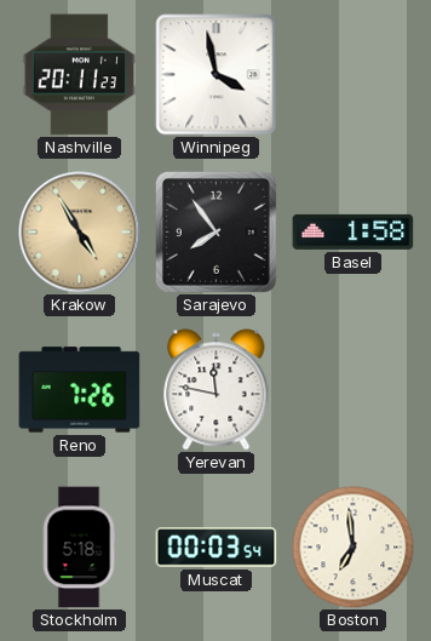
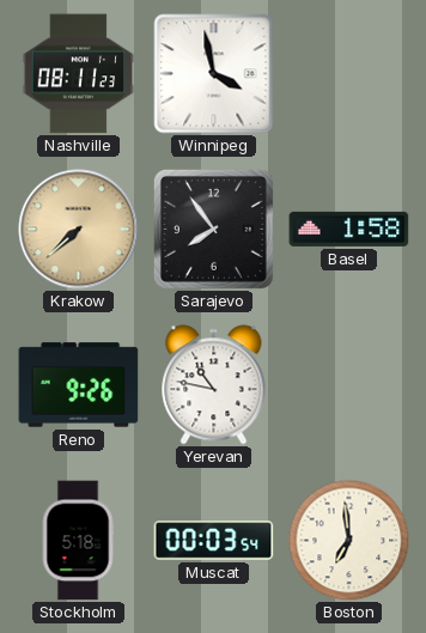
Nashville: 20:11 -> 08:11
Krakow: 4:55 -> 7:38
Reno: 7:26 -> 9:26
Yerevan: 11:47 -> 10:47
